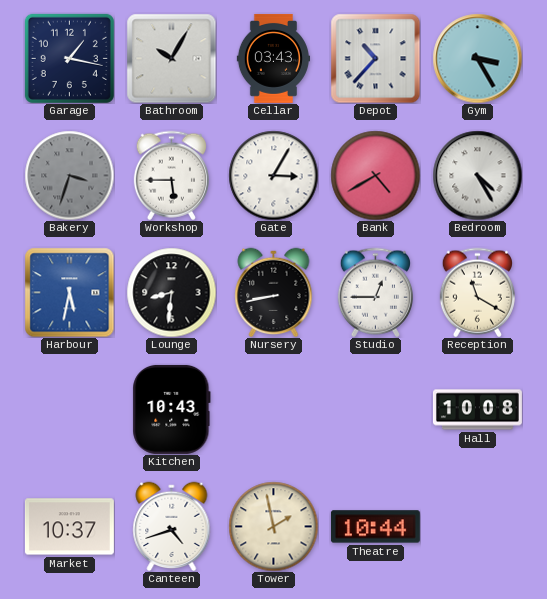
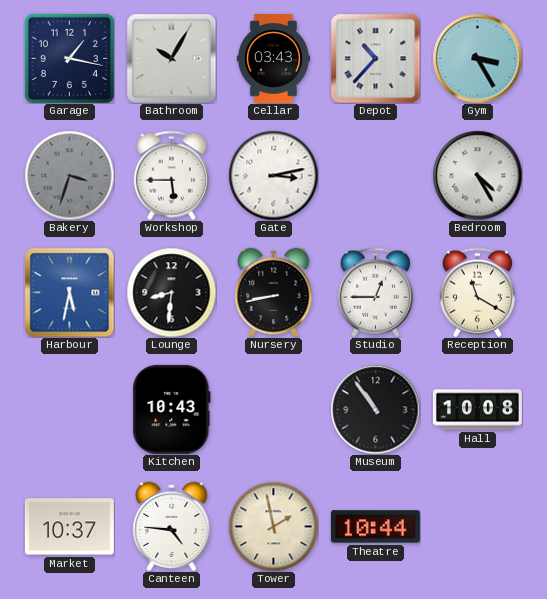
Gate: 3:05 -> 3:13
Bank: 4:40 -> none
Museum: none -> 10:54
Canteen: 4:42 -> 4:46
